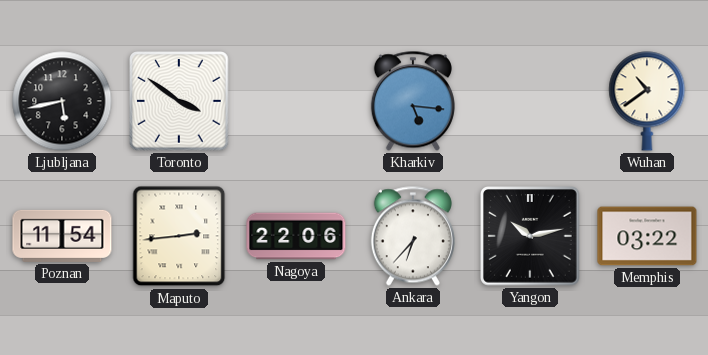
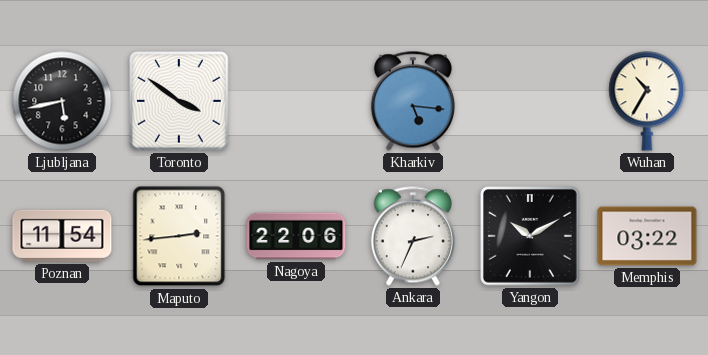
Wuhan: 10:39 -> 10:35
Ankara: 6:37 -> 2:34
Yangon: 10:13 -> 10:10
